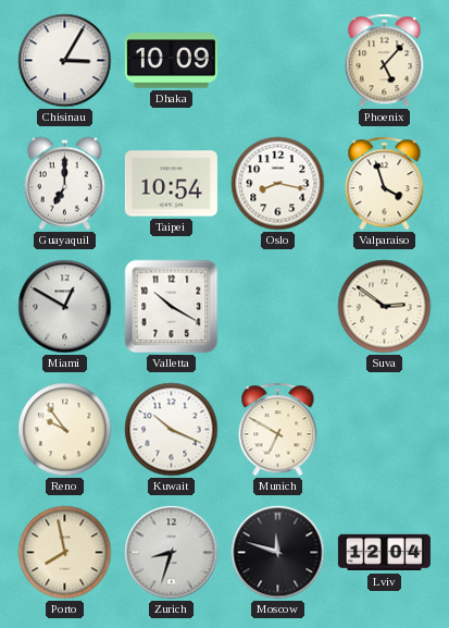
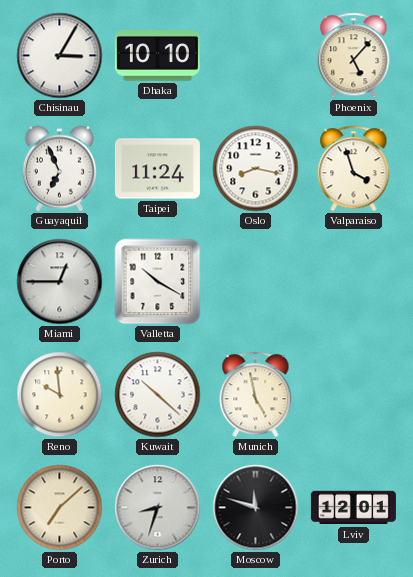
Dhaka: 10:09 -> 10:10
Guayaquil: 7:00 -> 6:56
Taipei: 10:54 -> 11:24
Miami: 12:50 -> 12:45
Suva: 2:51 -> none
Reno: 9:54 -> 9:59
Kuwait: 10:19 -> 10:22
Munich: 6:50 -> 4:58
Porto: 7:58 -> 7:08
Lviv: 12:04 -> 12:01
